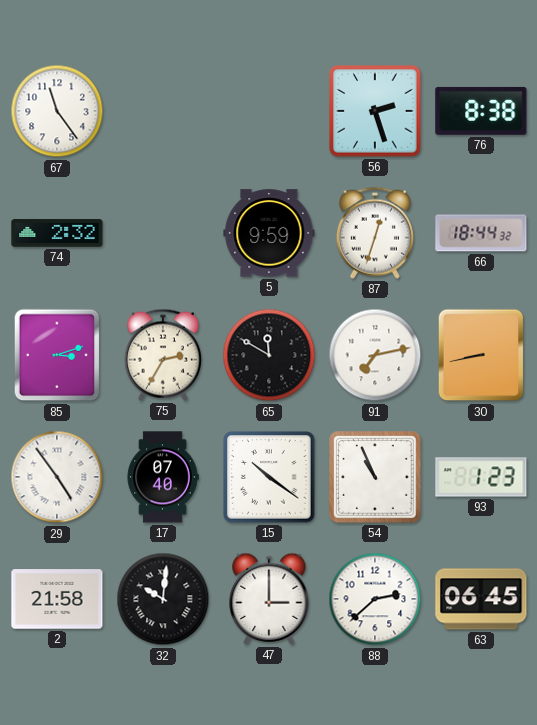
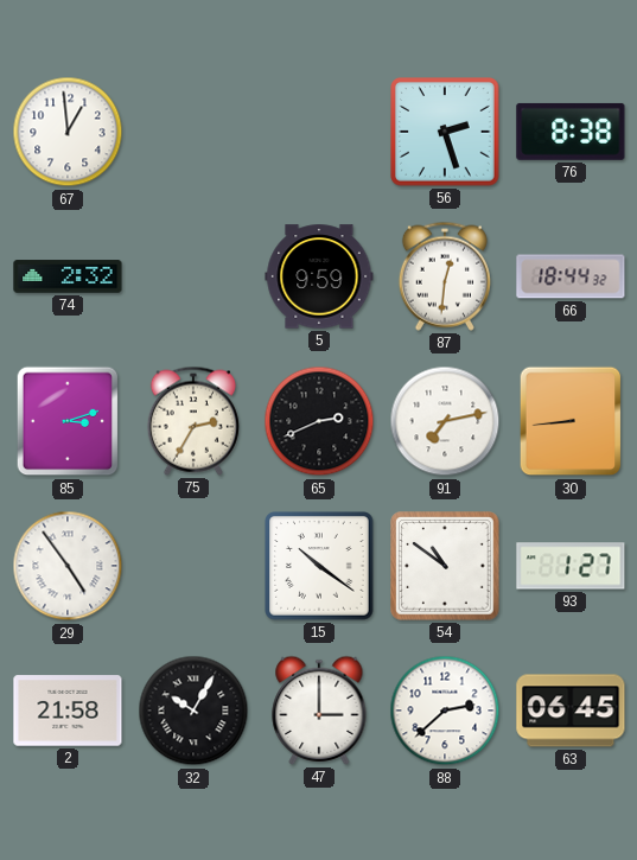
67: 11:24 -> 12:59
87: 12:33 -> 12:31
65: 11:50 -> 2:41
30: 8:43 -> 8:44
17: 07:40 -> none
54: 10:56 -> 10:51
93: 1:23 -> 1:27
32: 10:01 -> 10:05
